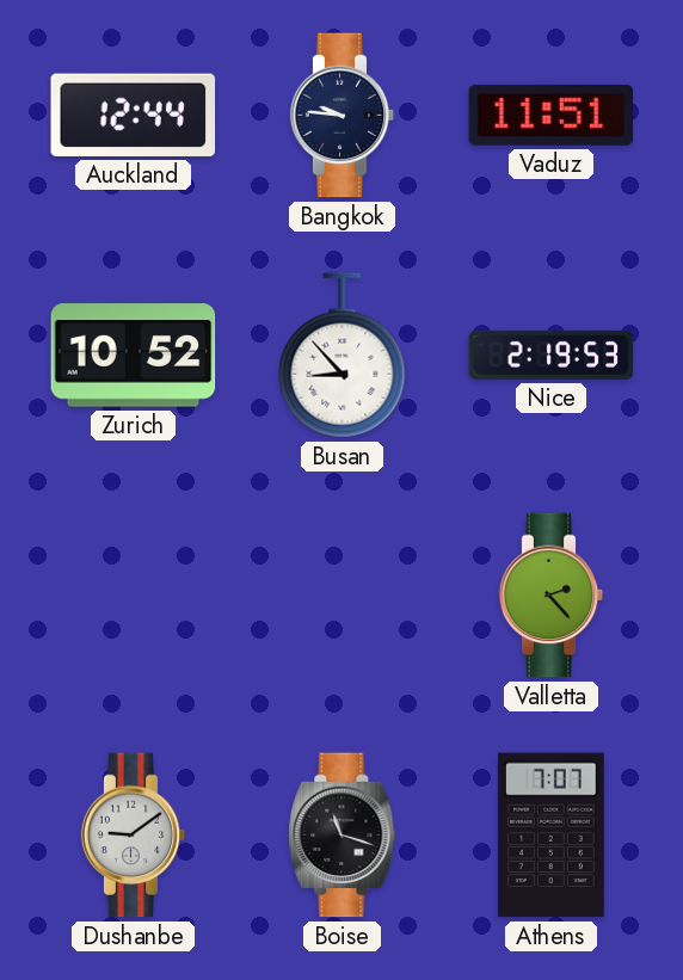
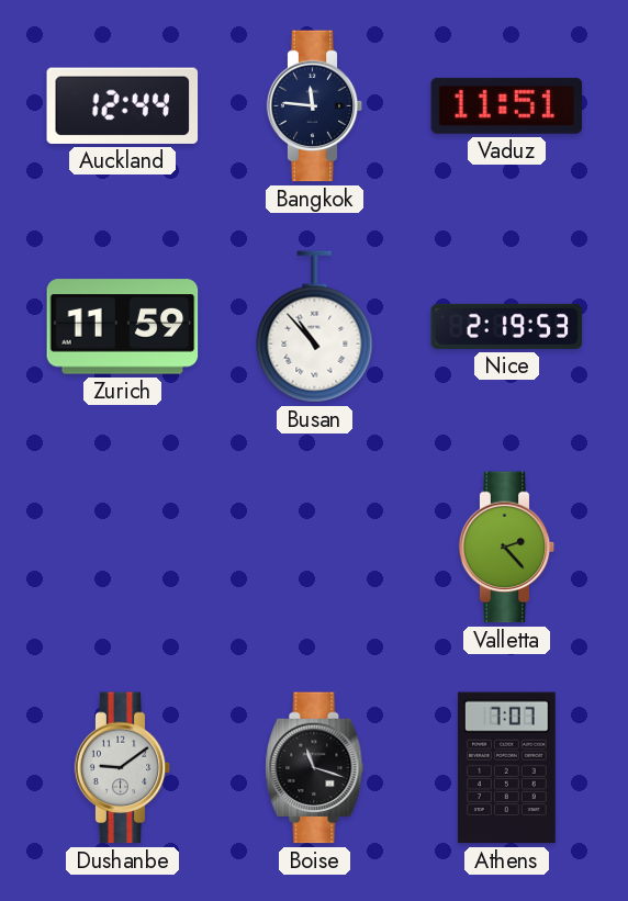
Bangkok: 9:46 -> 11:46
Zurich: 10:52 -> 11:59
Busan: 8:53 -> 10:53
